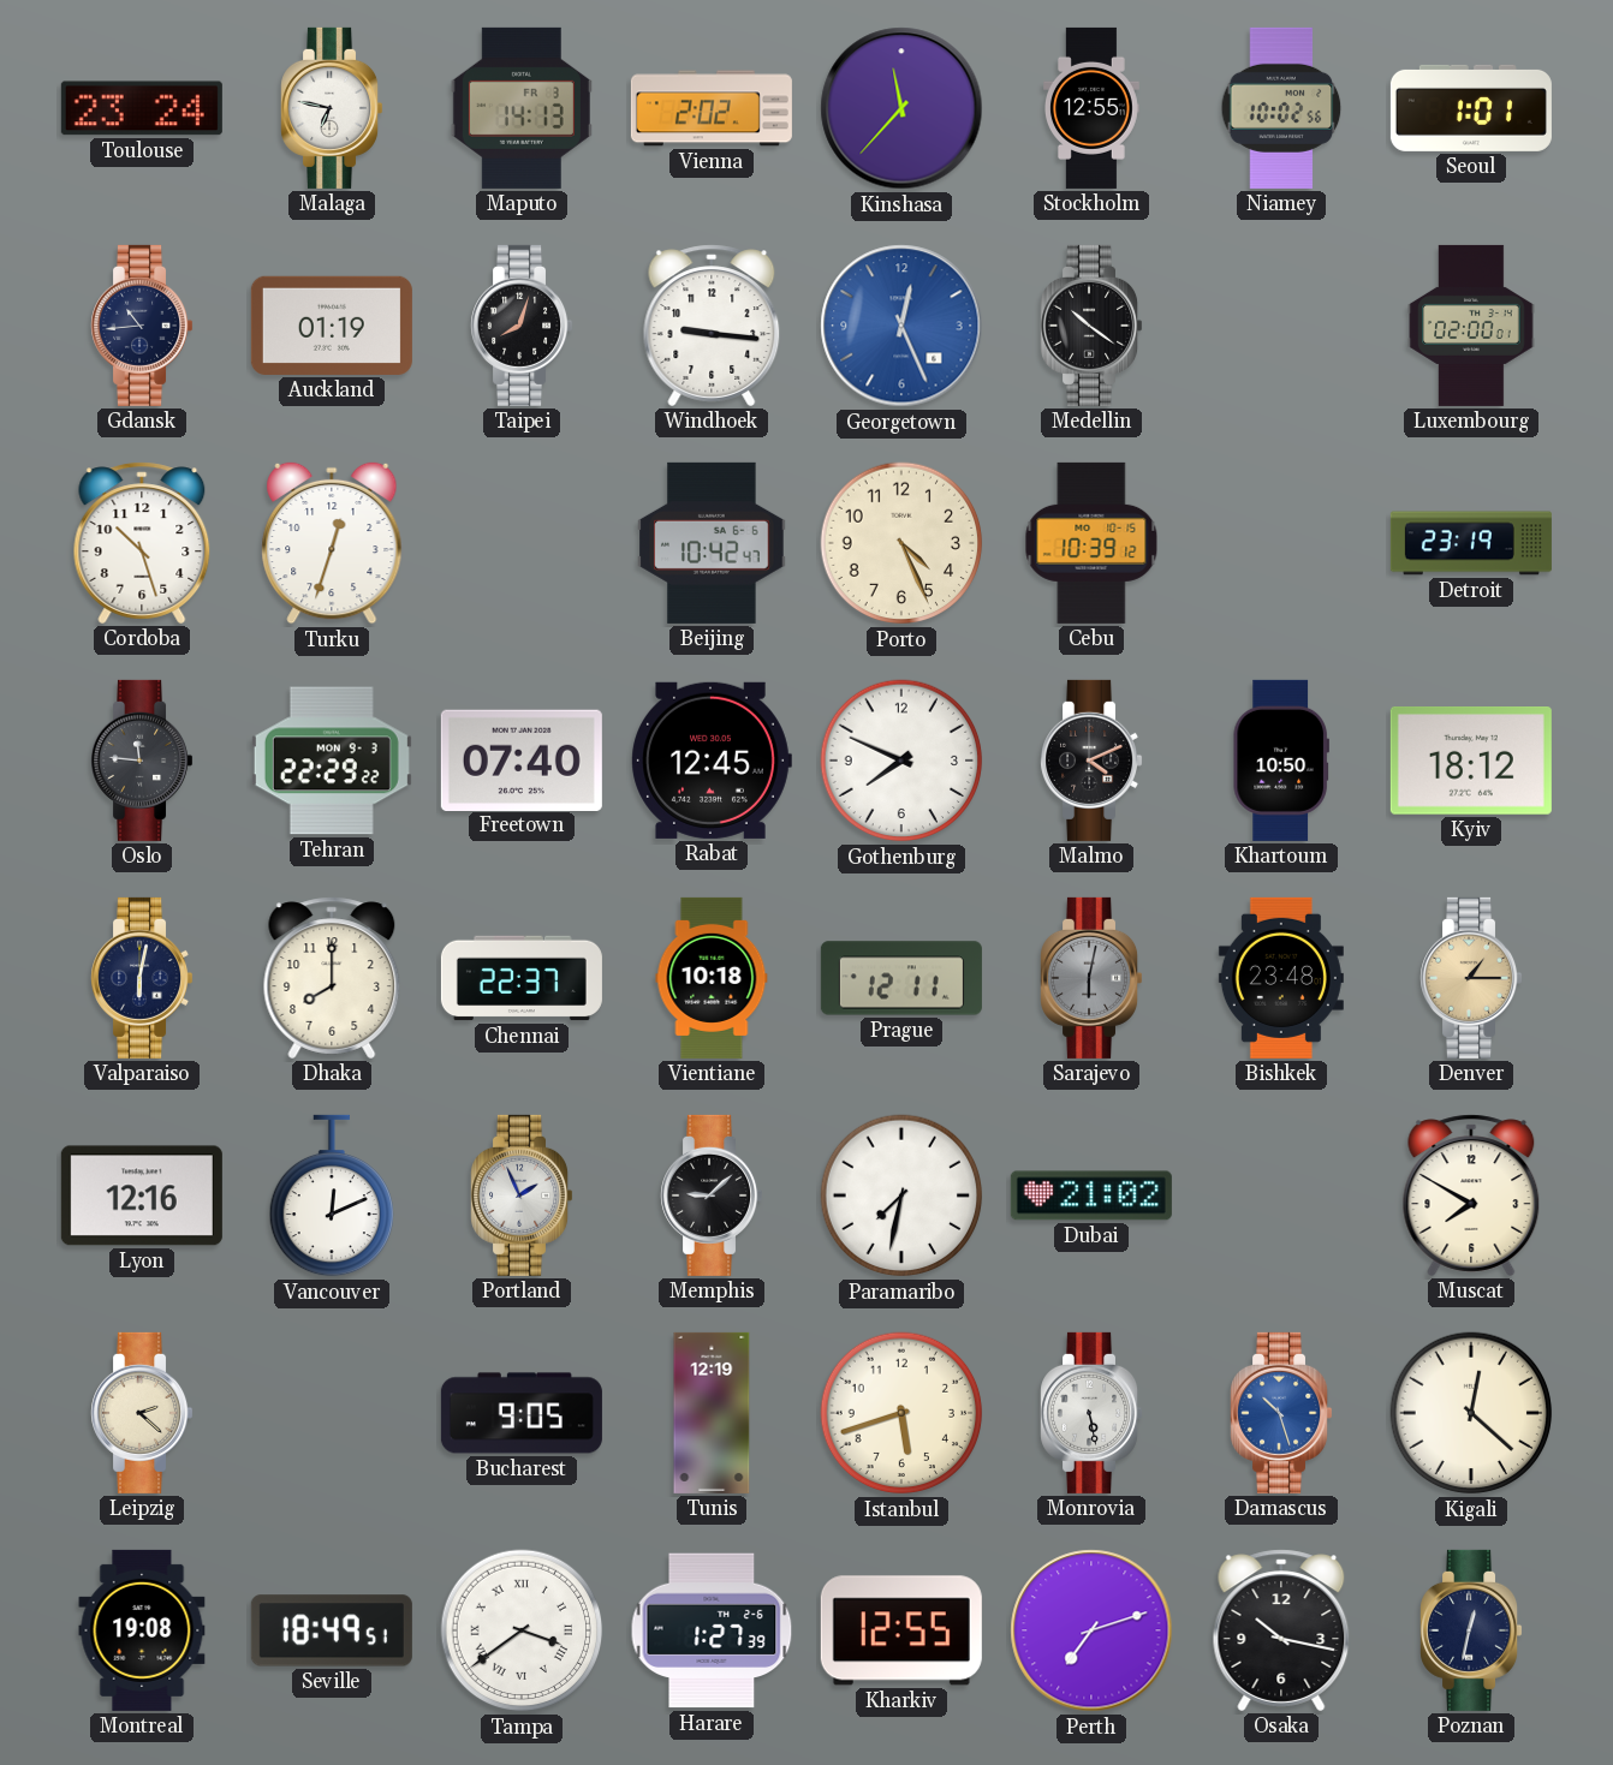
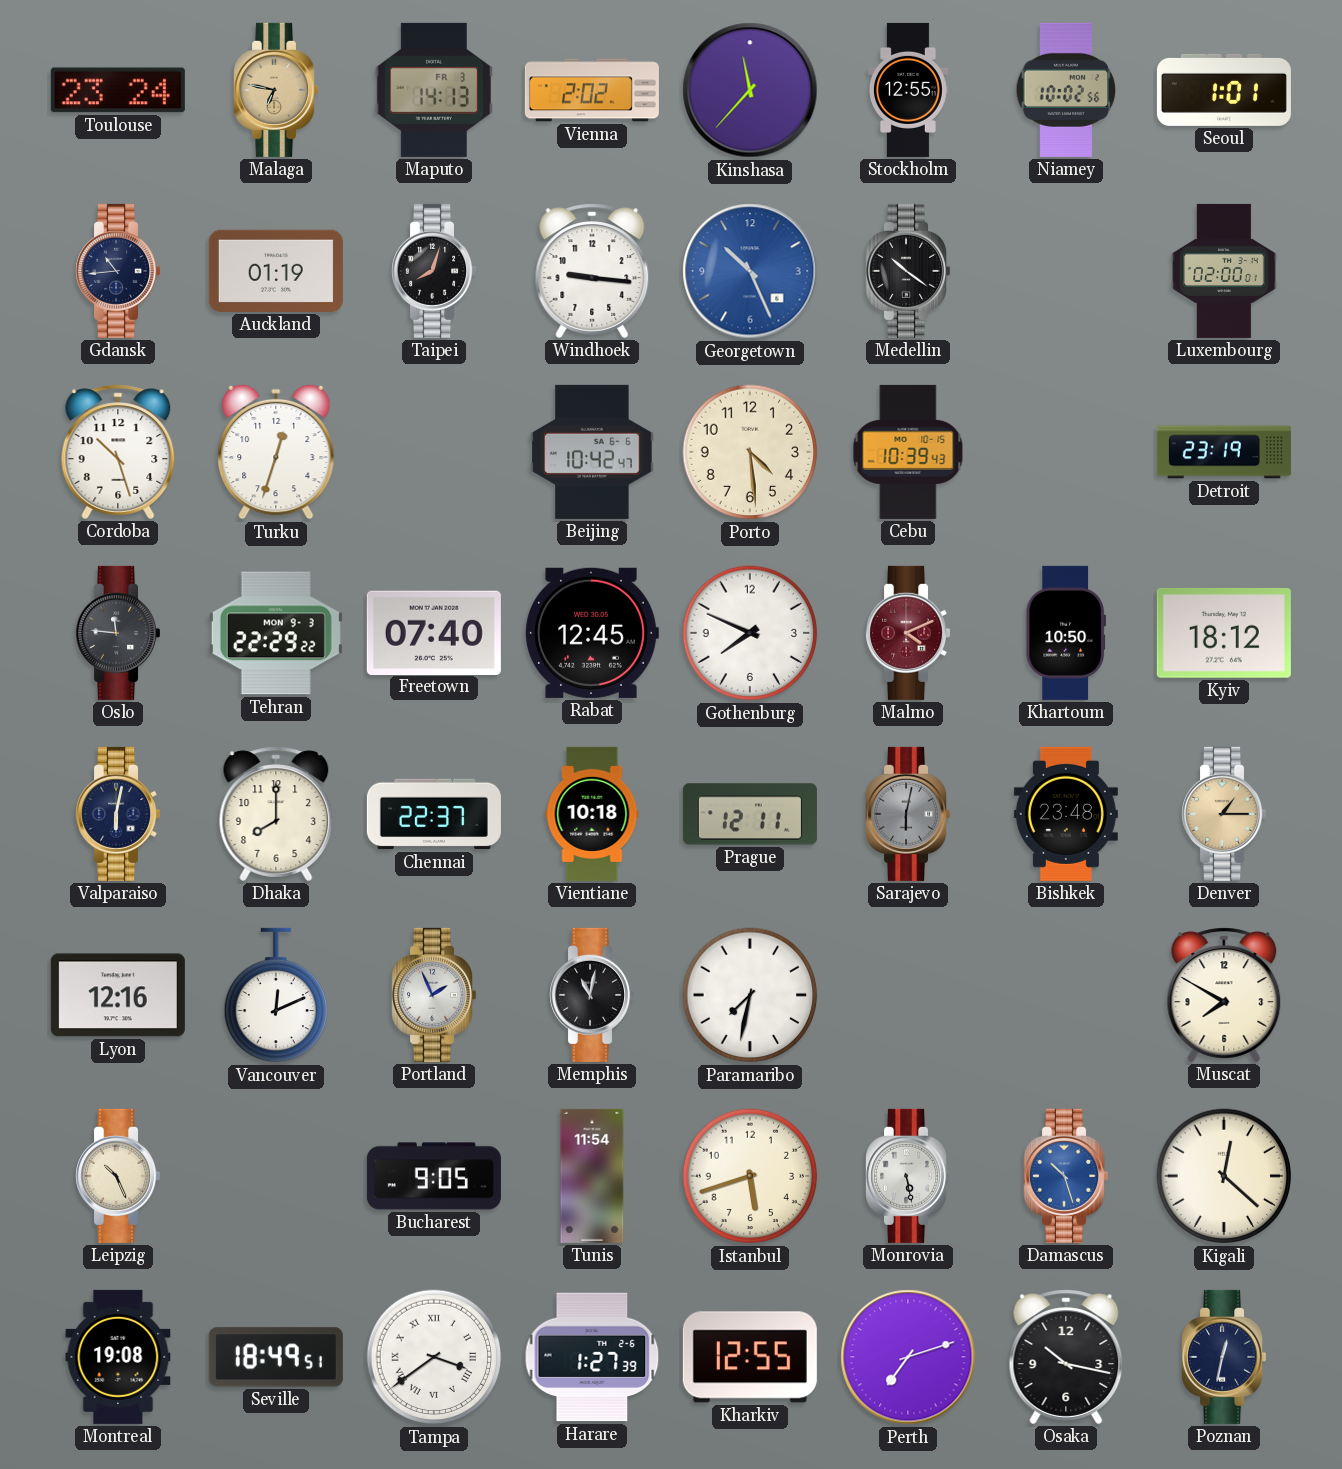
Malaga dial: white -> champagne
Georgetown: 12:26 -> 10:26
Porto: 4:26 -> 4:29
Cebu: 10:39:12 -> 10:39:43
Malmo dial: black -> burgundy
Memphis: 9:08 -> 11:02
Dubai: 21:02 -> none
Leipzig: 2:22 -> 10:26
Tunis: 12:19 -> 11:54
